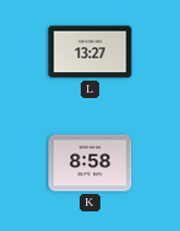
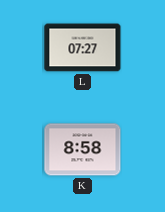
L: 13:27 -> 07:27
